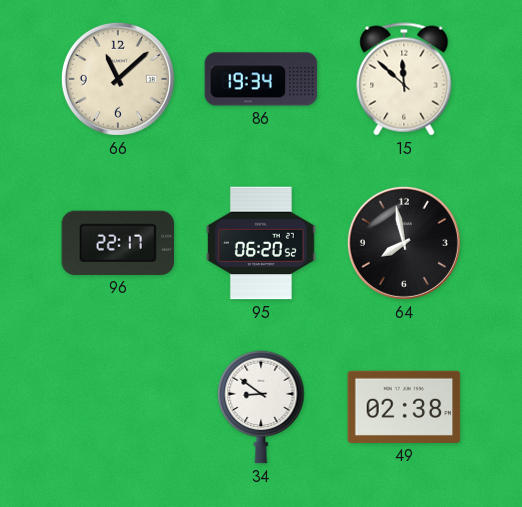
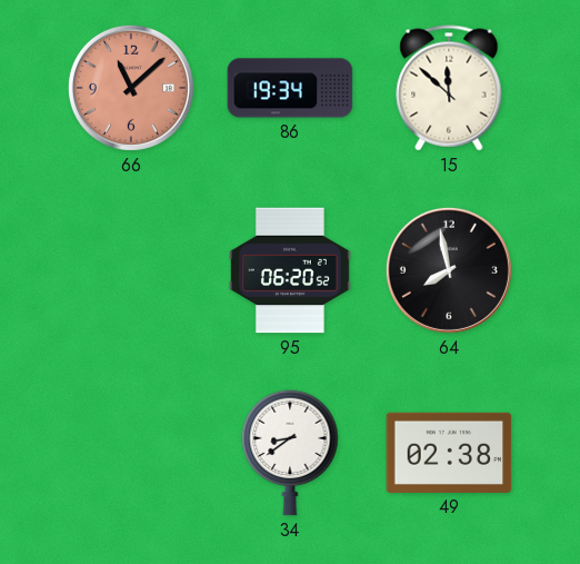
66 dial: cream -> salmon
96: 22:17 -> none
34: 8:51 -> 8:39
